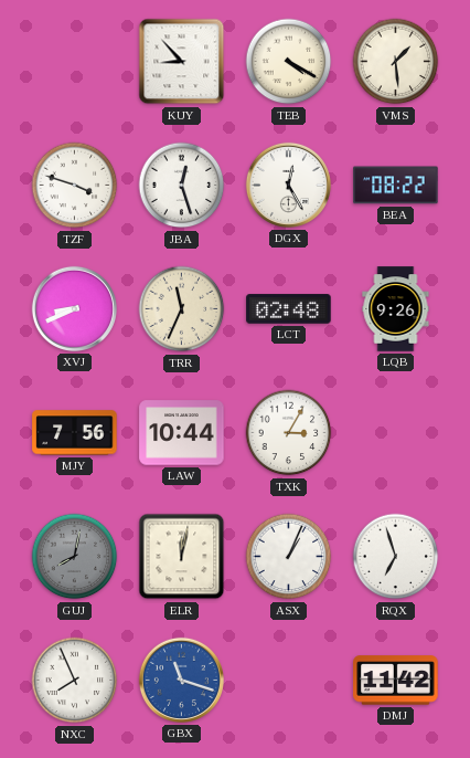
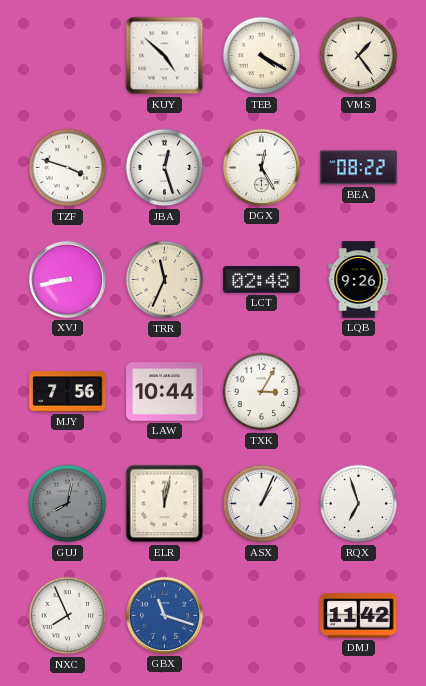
KUY: 8:53 -> 4:52
VMS: 1:29 -> 1:24
XVJ: 8:41 -> 8:43
